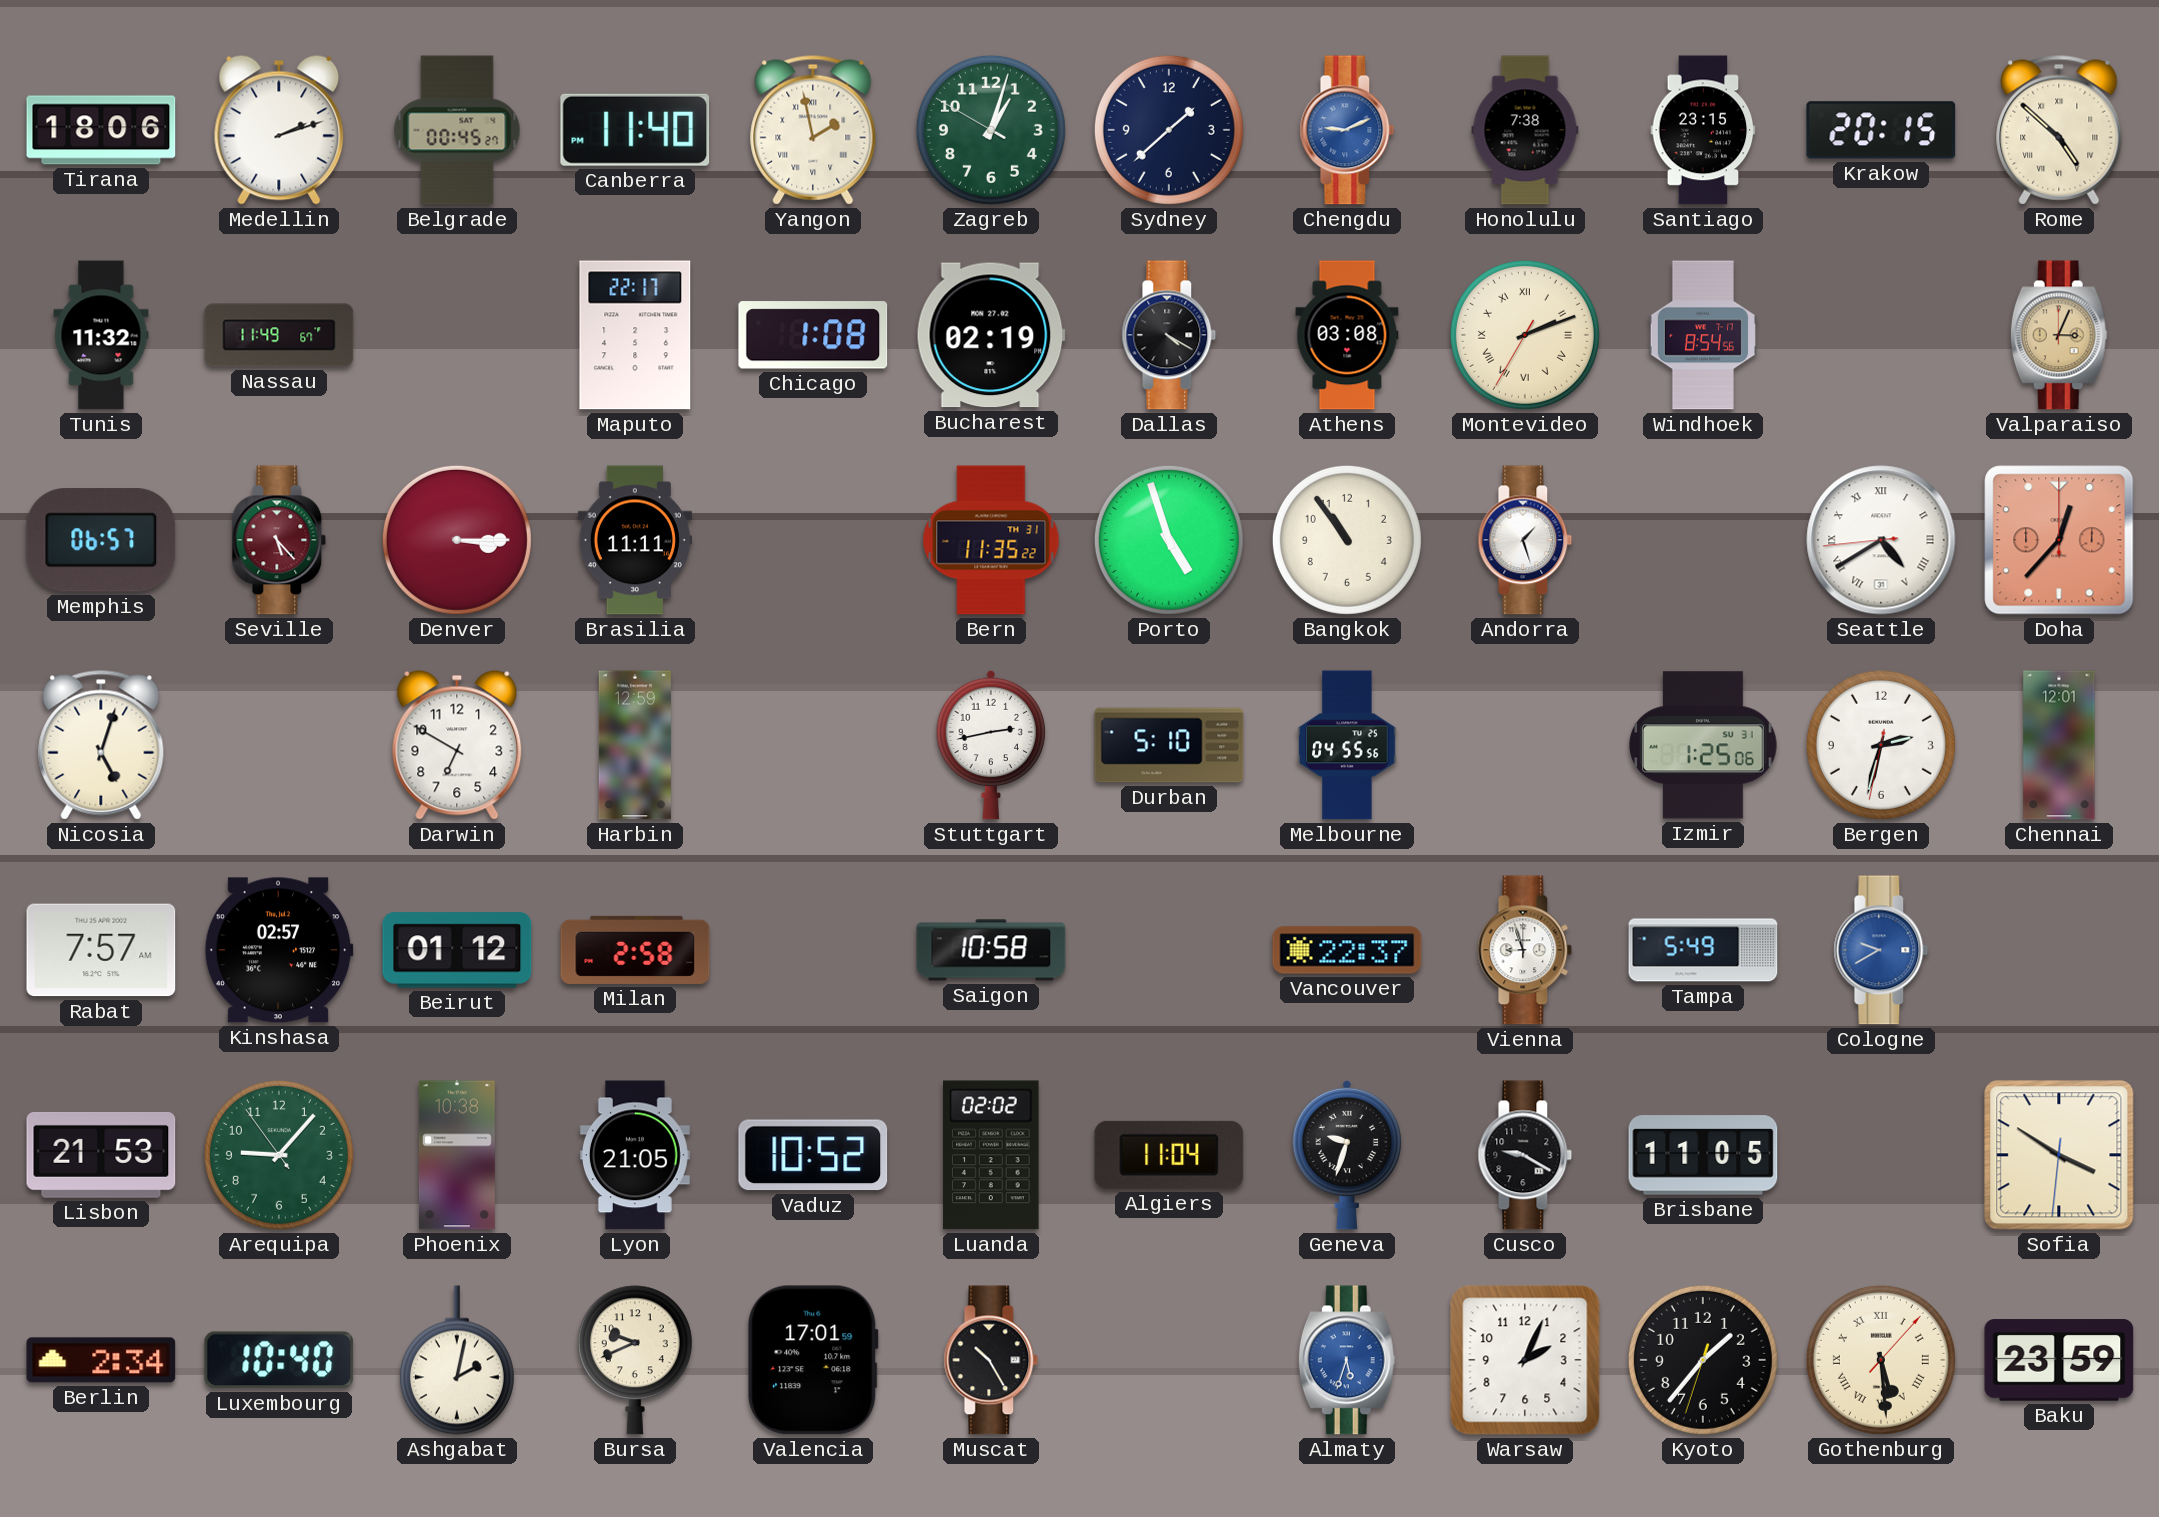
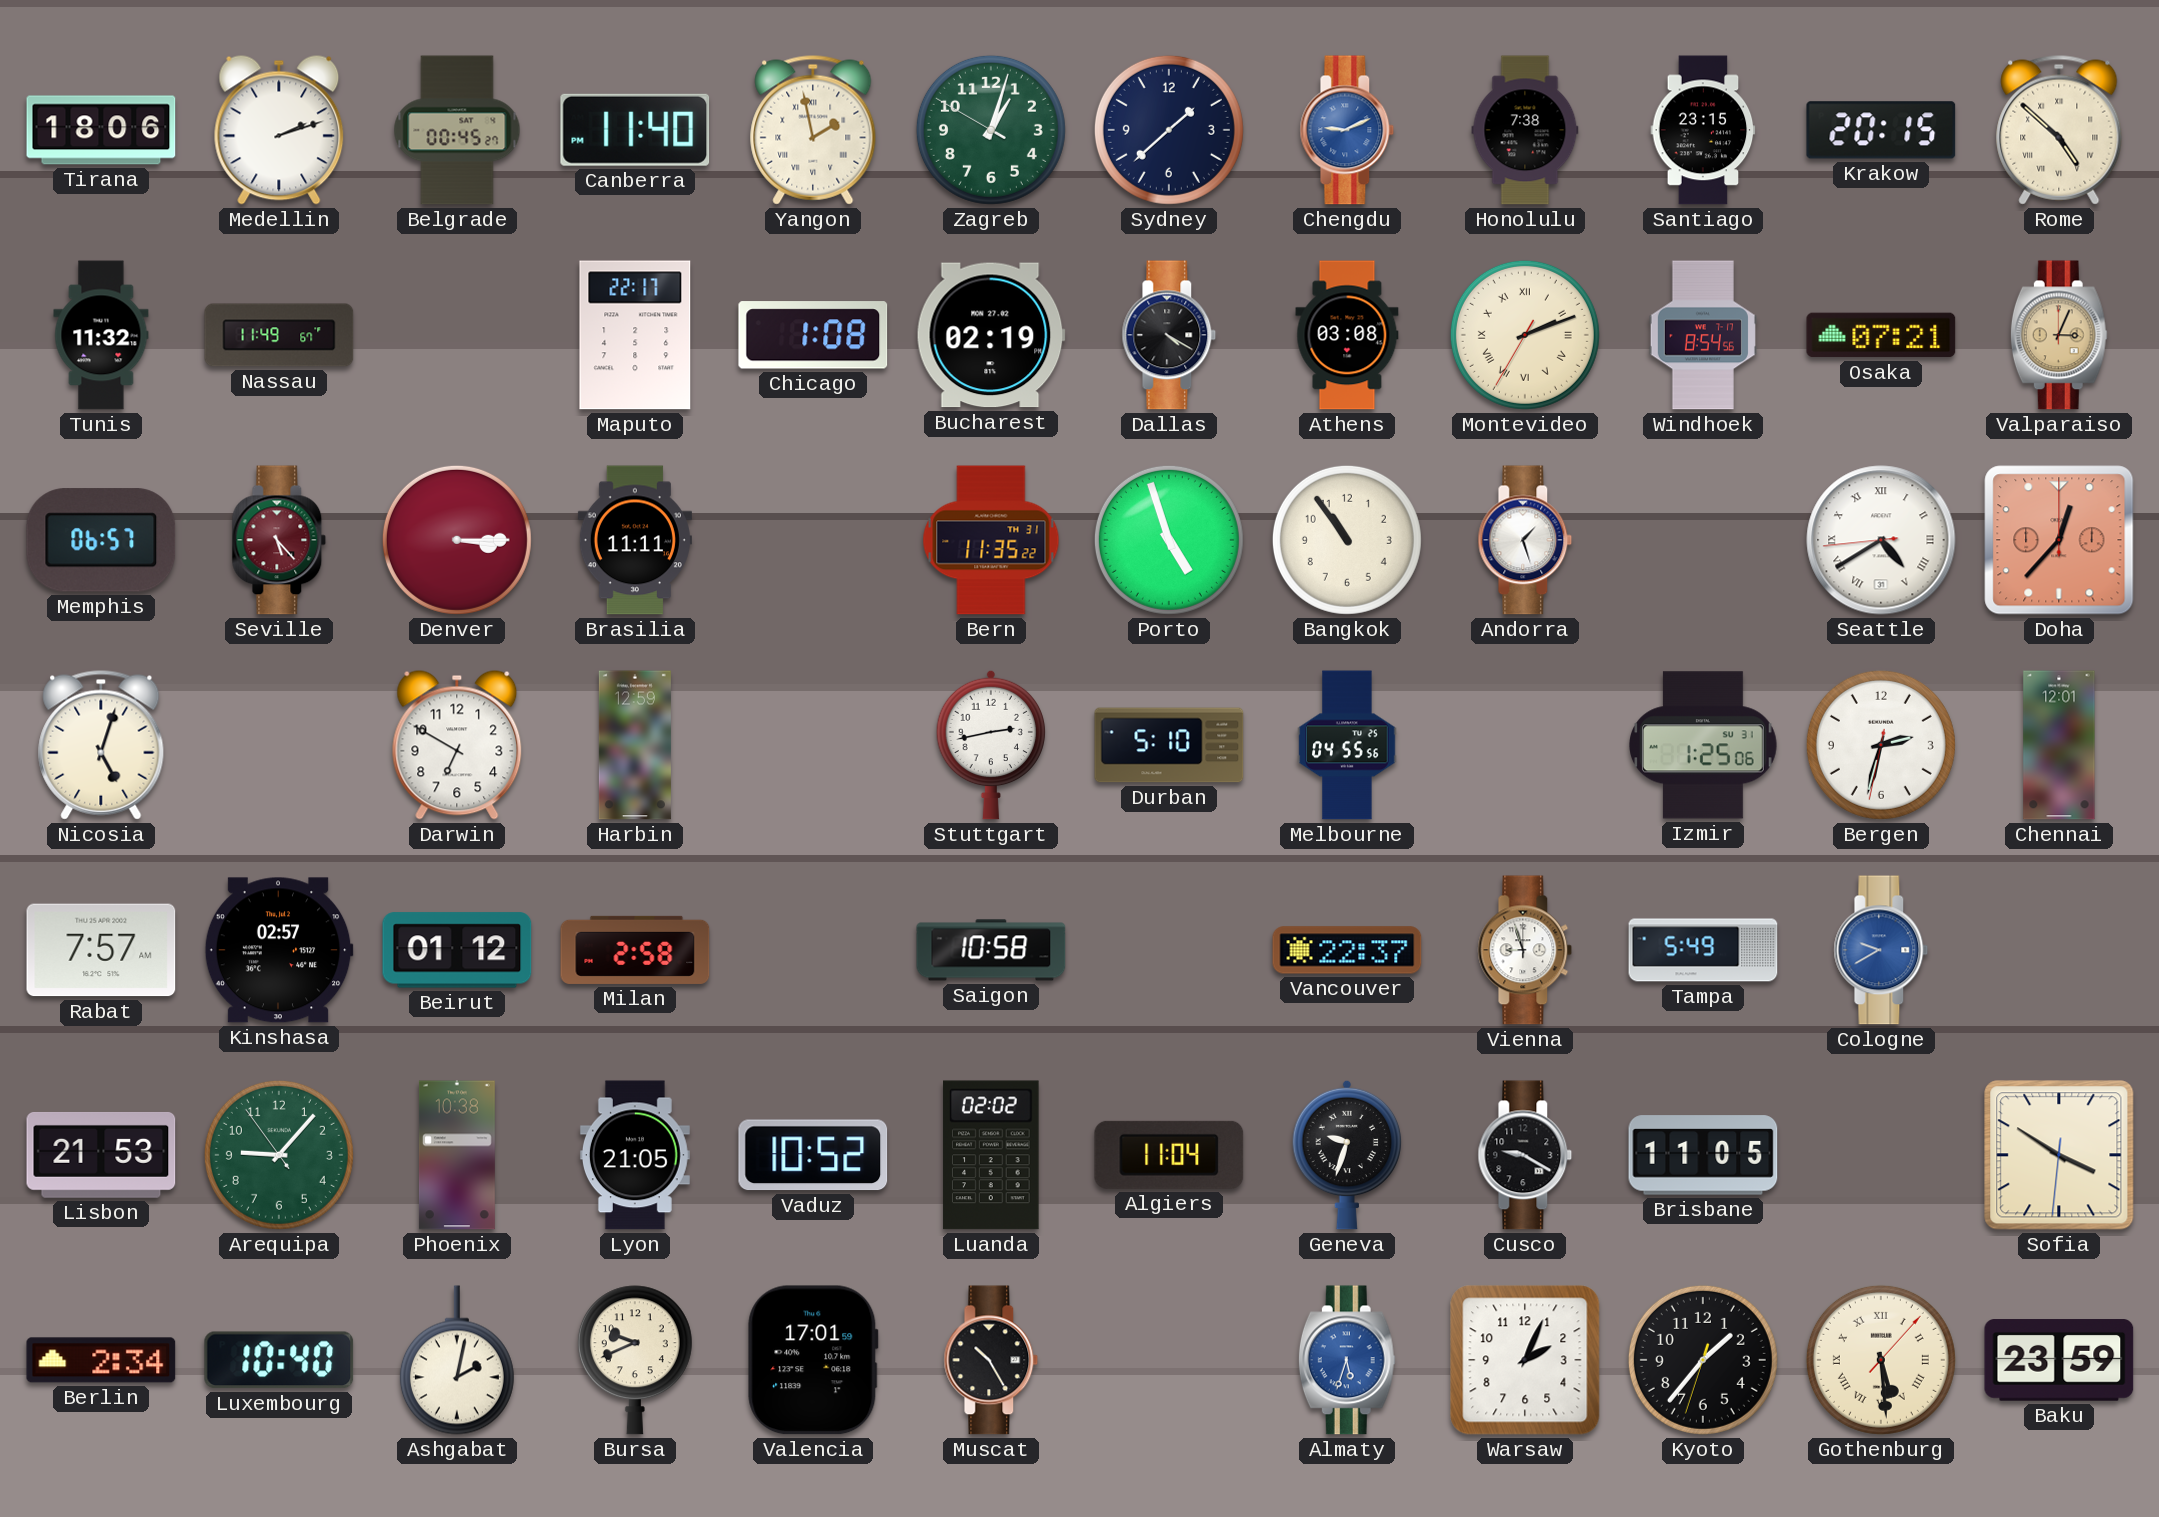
Osaka: none -> 07:21
